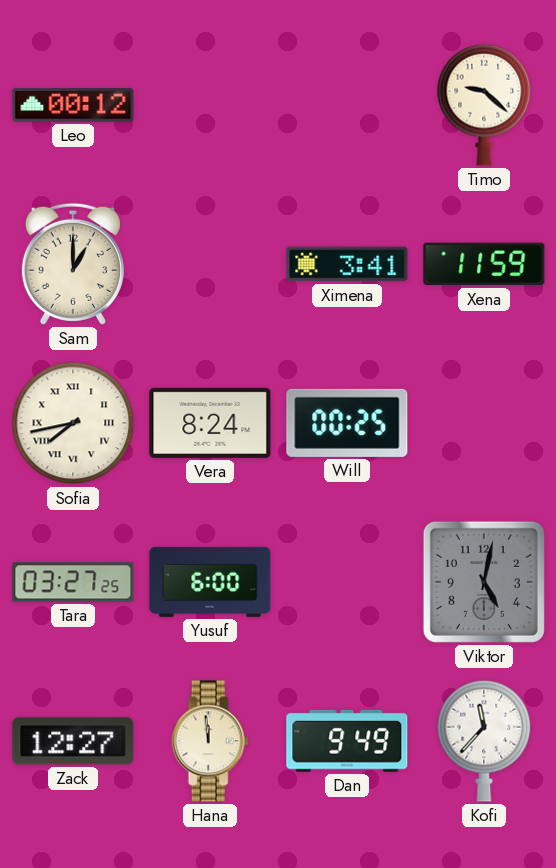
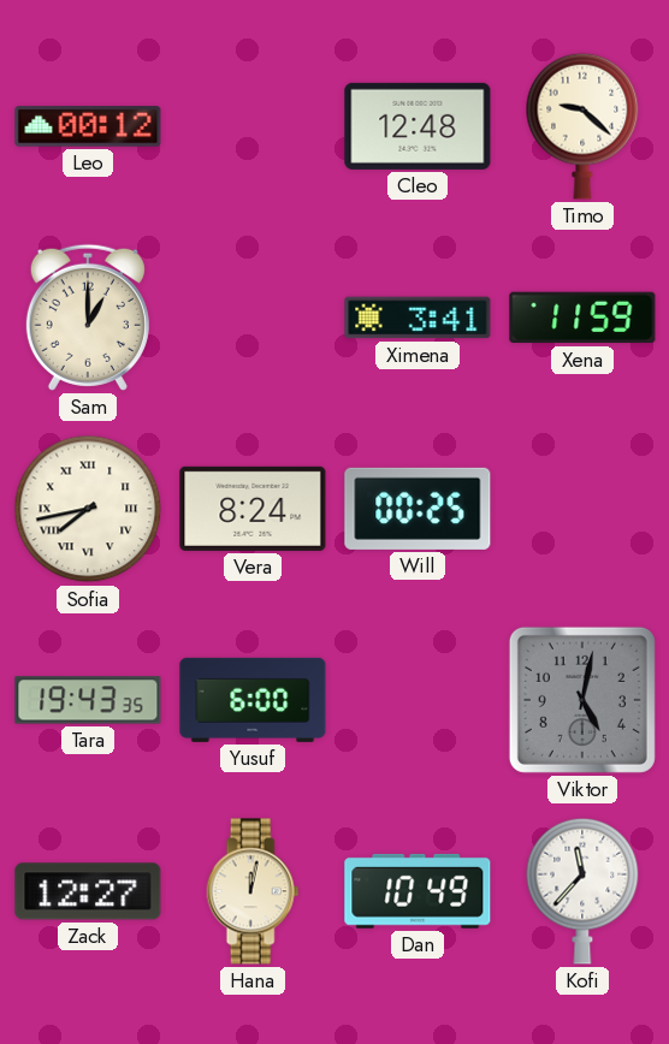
Cleo: none -> 12:48
Tara: 03:27 -> 19:43
Hana: 11:59 -> 12:02
Dan: 9:49 -> 10:49
